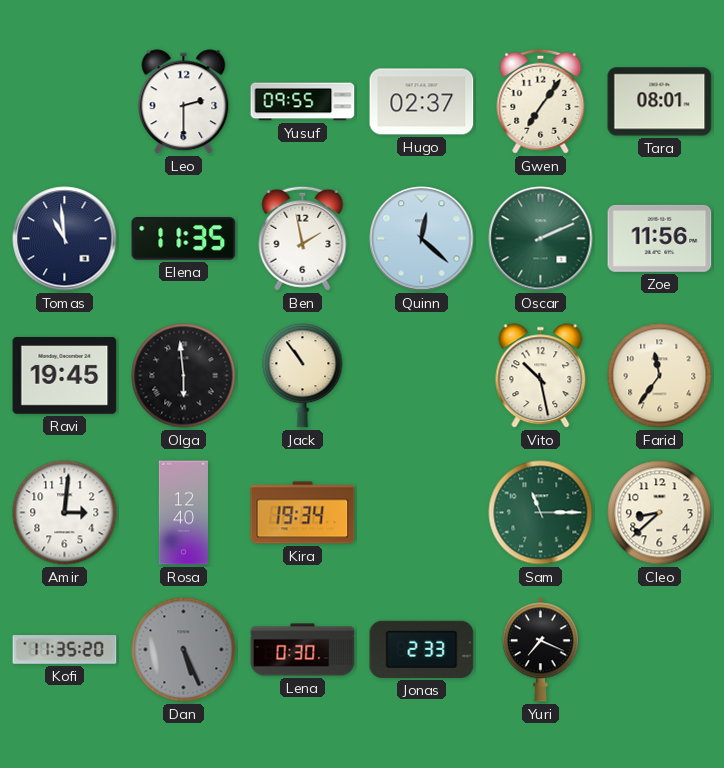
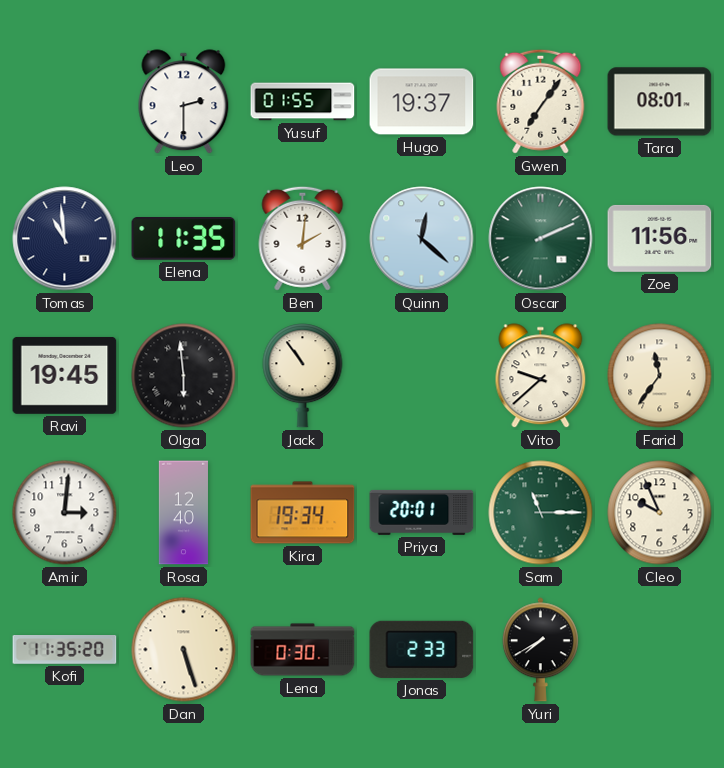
Yusuf: 09:55 -> 01:55
Hugo: 02:37 -> 19:37
Ben: 1:58 -> 2:01
Vito: 10:28 -> 9:38
Priya: none -> 20:01
Cleo: 8:38 -> 9:56
Dan: 5:26 -> 5:27
Dan dial: grey -> cream
Yuri: 7:19 -> 7:40
